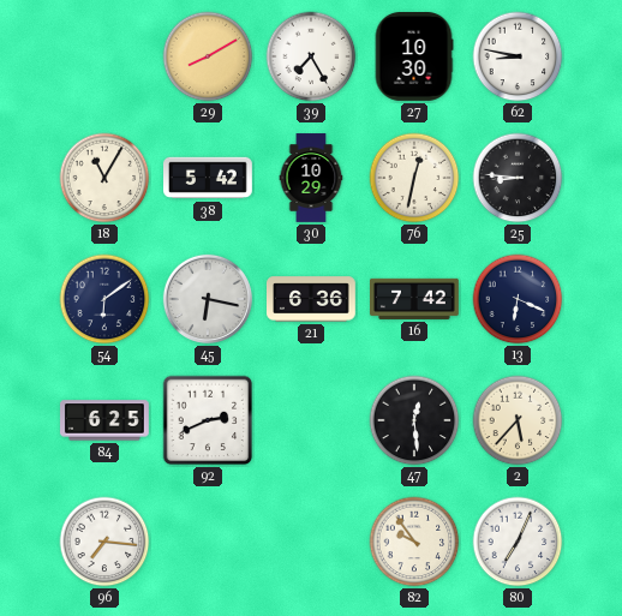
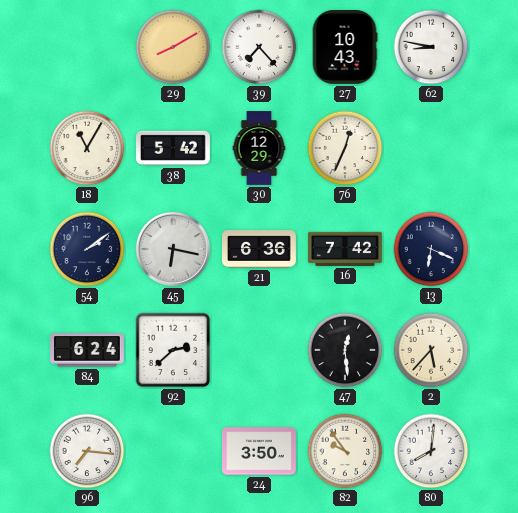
39: 7:25 -> 7:23
27: 10:30 -> 10:43
30: 10:29 -> 12:29
76: 12:32 -> 12:34
25: 8:46 -> none
54: 6:09 -> 2:09
84: 6:25 -> 6:24
92: 2:41 -> 2:38
24: none -> 3:50
80: 7:04 -> 8:01
